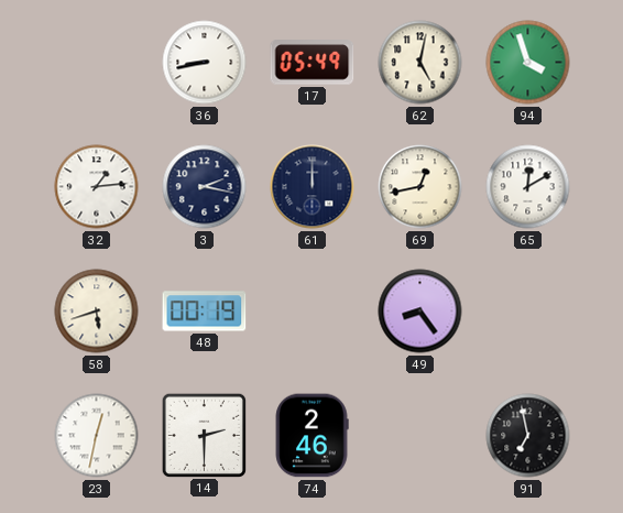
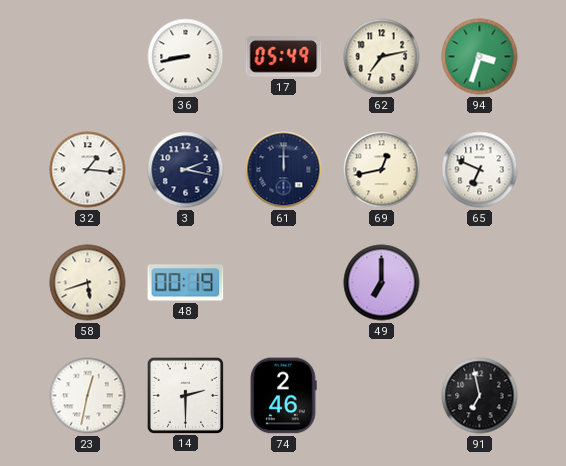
62: 5:02 -> 7:13
94: 3:57 -> 3:33
32: 1:14 -> 1:16
65: 12:10 -> 6:49
49: 8:24 -> 7:00
